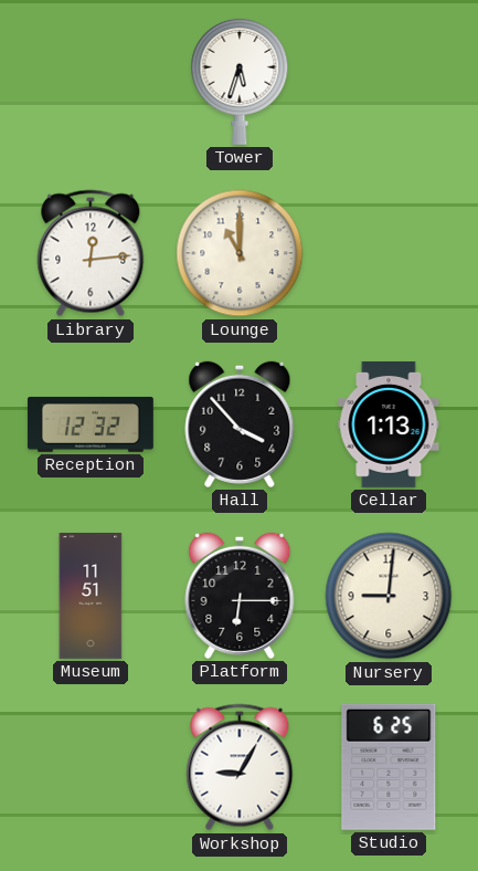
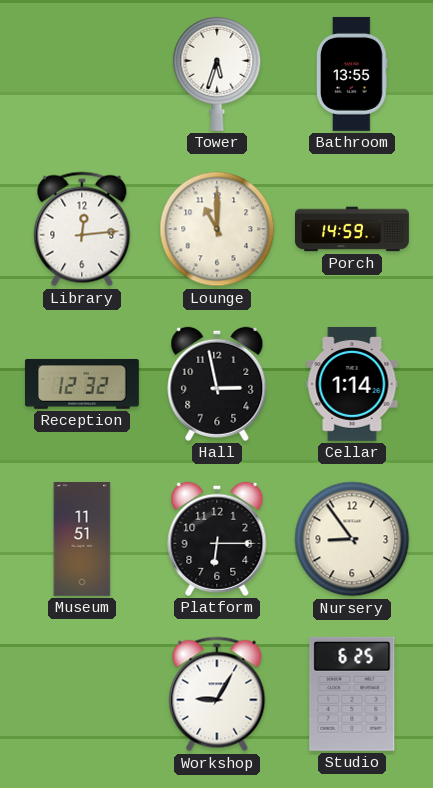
Bathroom: none -> 13:55
Porch: none -> 14:59
Hall: 3:53 -> 2:58
Cellar: 1:13 -> 1:14
Nursery: 9:01 -> 8:54
